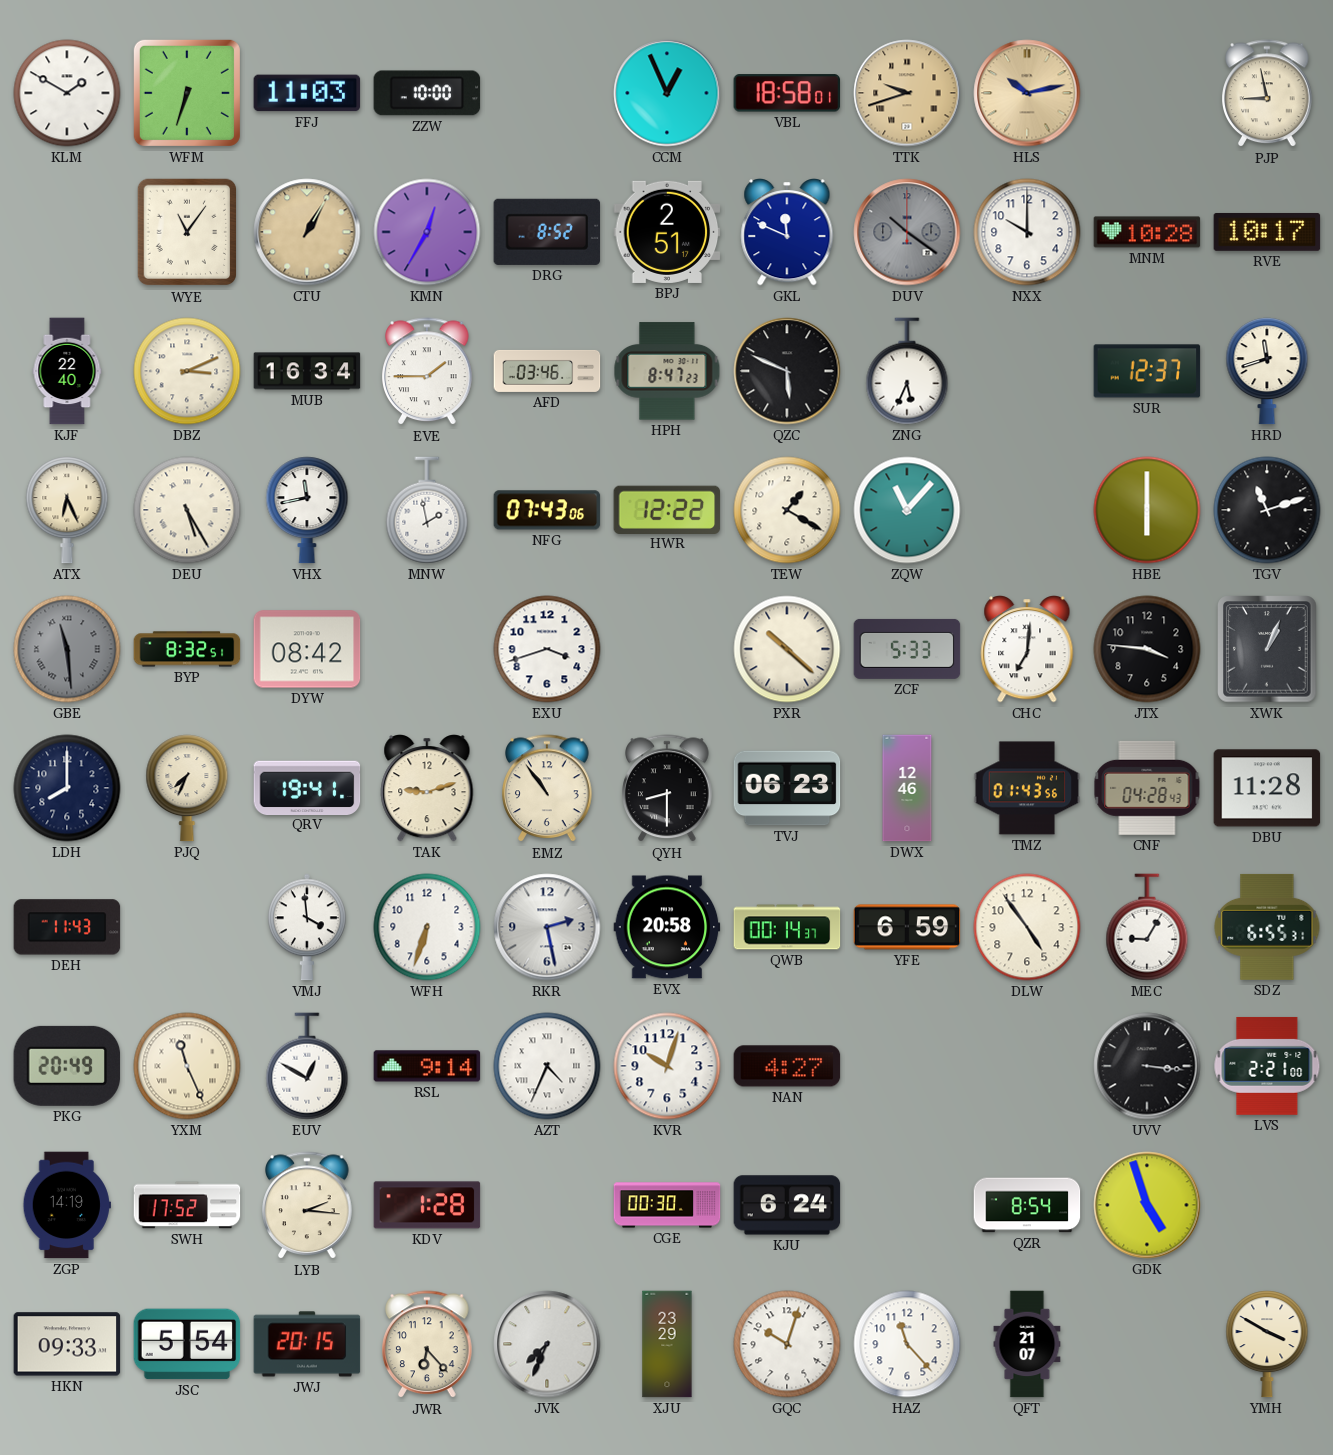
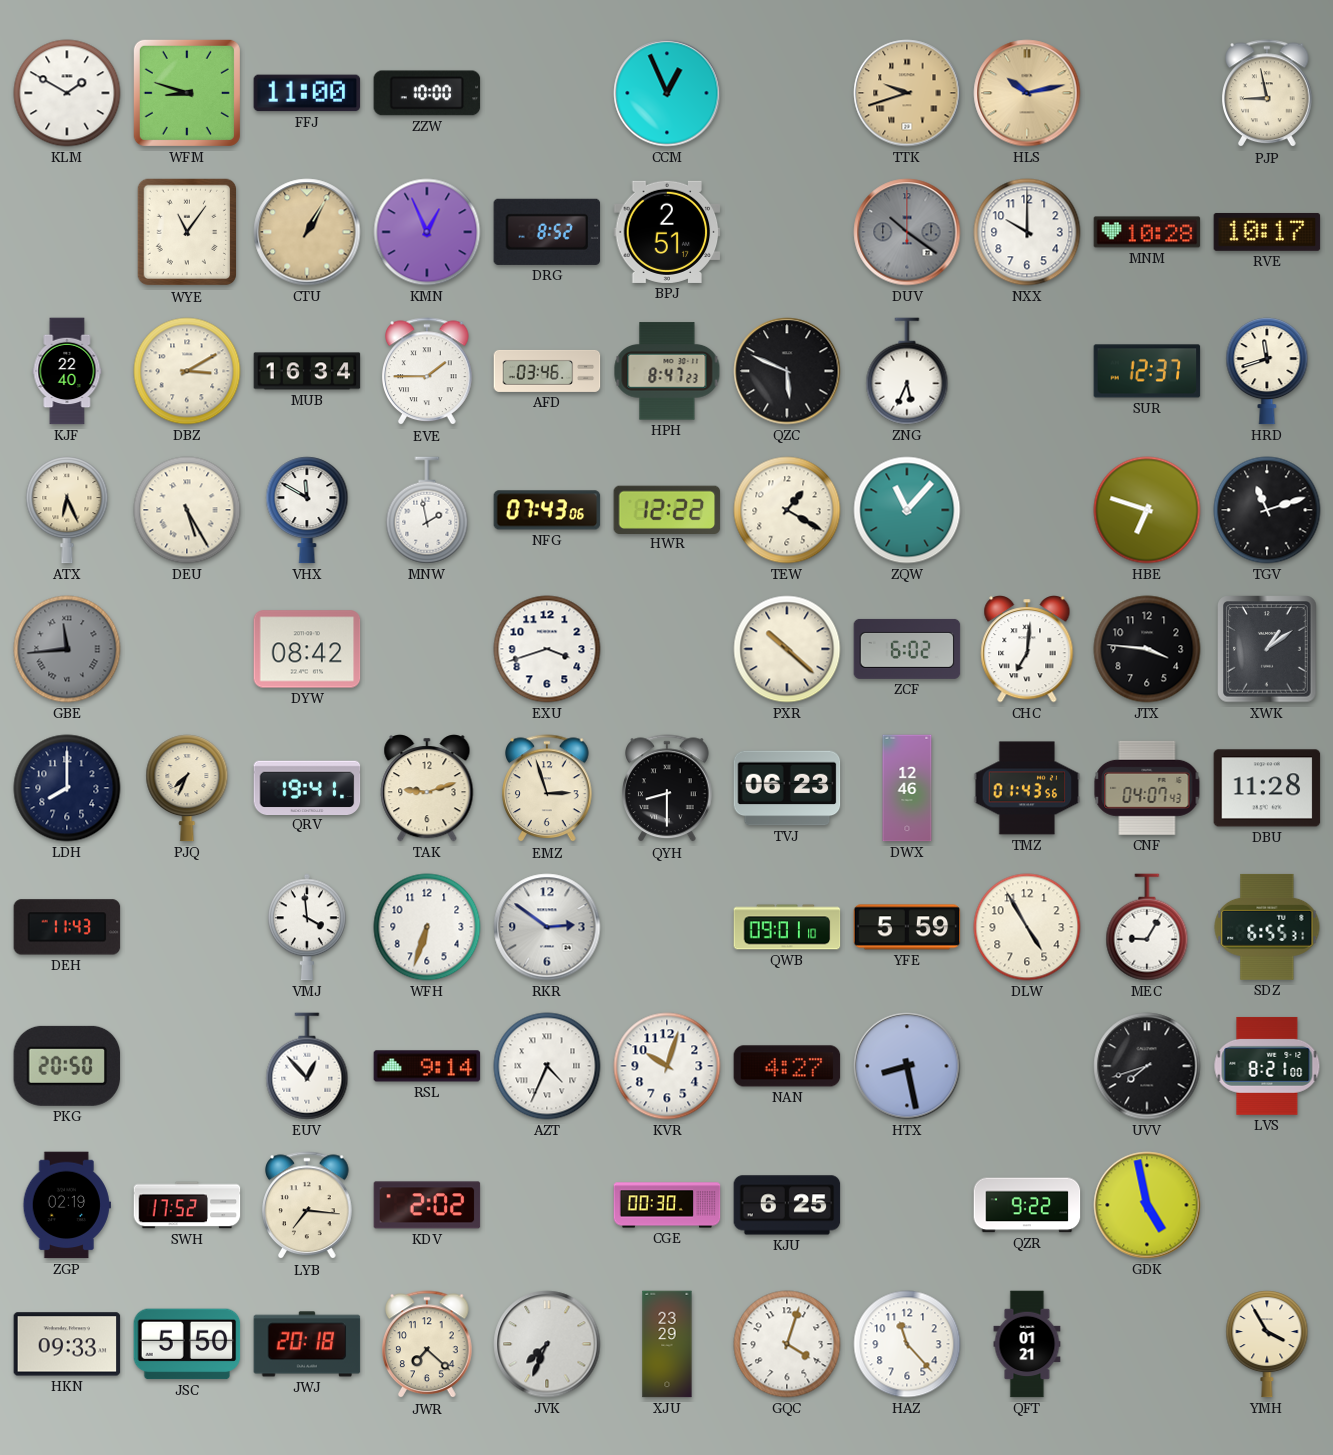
WFM: 6:33 -> 8:48
FFJ: 11:03 -> 11:00
VBL: 18:58 -> none
KMN: 12:35 -> 12:56
GKL: 11:49 -> none
DBZ: 3:11 -> 3:10
VHX: 11:43 -> 11:50
HBE: 6:00 -> 6:48
GBE: 11:29 -> 11:44
BYP: 8:32 -> none
ZCF: 5:33 -> 6:02
XWK: 1:04 -> 1:09
EMZ: 10:54 -> 2:57
CNF: 04:28 -> 04:07
RKR: 2:28 -> 2:51
EVX: 20:58 -> none
QWB: 00:14 -> 09:01
YFE: 6:59 -> 5:59
DLW: 4:54 -> 4:55
PKG: 20:49 -> 20:50
YXM: 11:26 -> none
EUV: 12:50 -> 12:53
HTX: none -> 8:28
UVV: 3:16 -> 7:42
LVS: 2:21 -> 8:21
ZGP: 14:19 -> 02:19
LYB: 2:16 -> 7:16
KDV: 1:28 -> 2:02
KJU: 6:24 -> 6:25
QZR: 8:54 -> 9:22
GDK: 4:57 -> 4:58
JSC: 5:54 -> 5:50
JWJ: 20:15 -> 20:18
JWR: 6:23 -> 7:22
GQC: 10:03 -> 4:03
QFT: 21:07 -> 01:21
YMH: 3:50 -> 3:55
